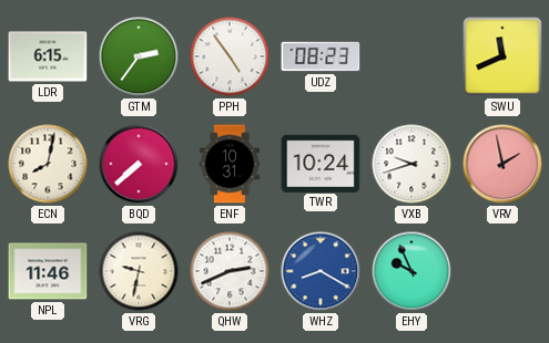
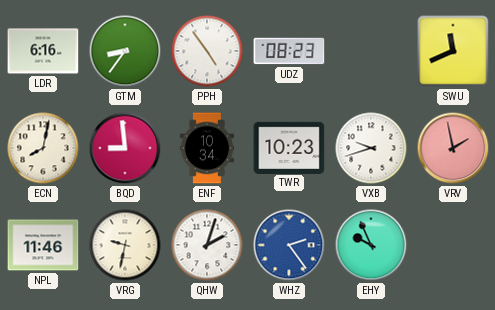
LDR: 6:15 -> 6:16
GTM: 2:36 -> 8:36
BQD: 7:38 -> 8:59
ENF: 10:31 -> 10:34
TWR: 10:24 -> 10:23
QHW: 2:41 -> 2:03
WHZ: 8:20 -> 2:24
